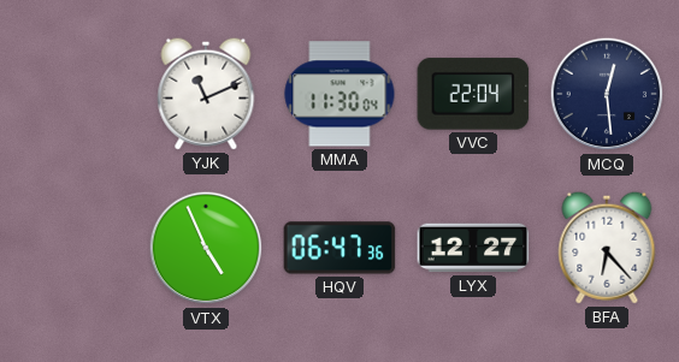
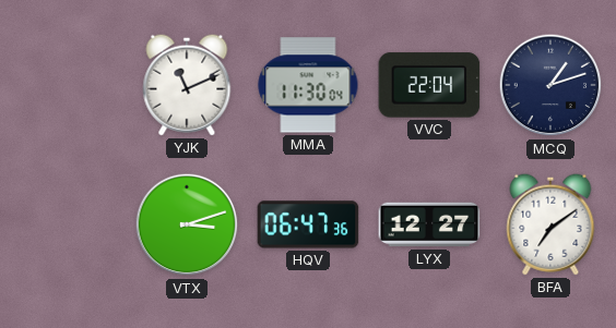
MCQ: 12:29 -> 1:12
VTX: 4:56 -> 3:12
BFA: 6:23 -> 7:09
